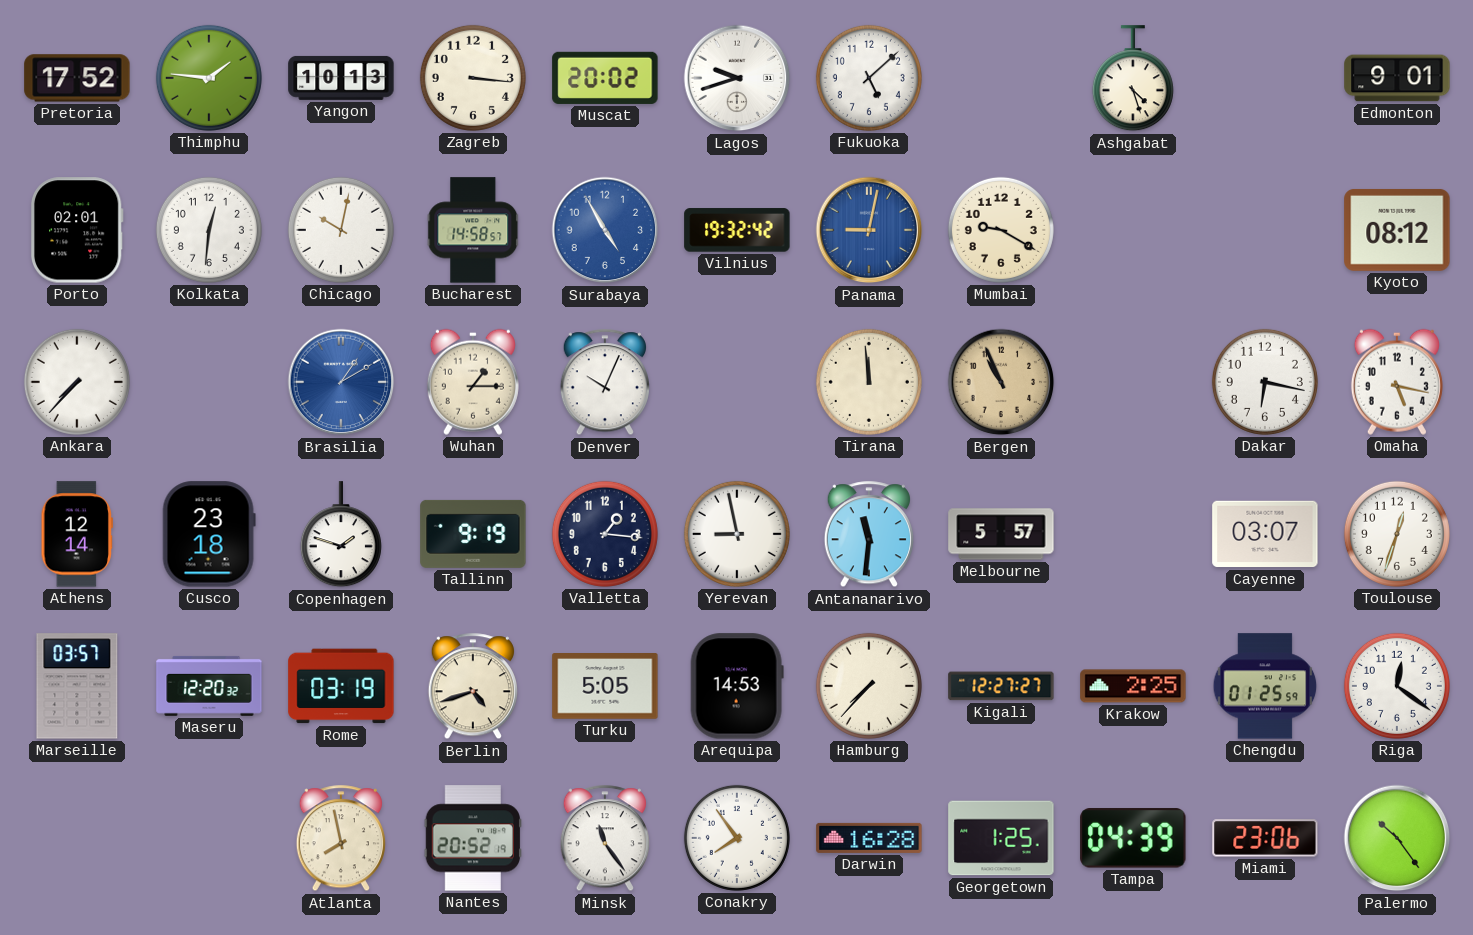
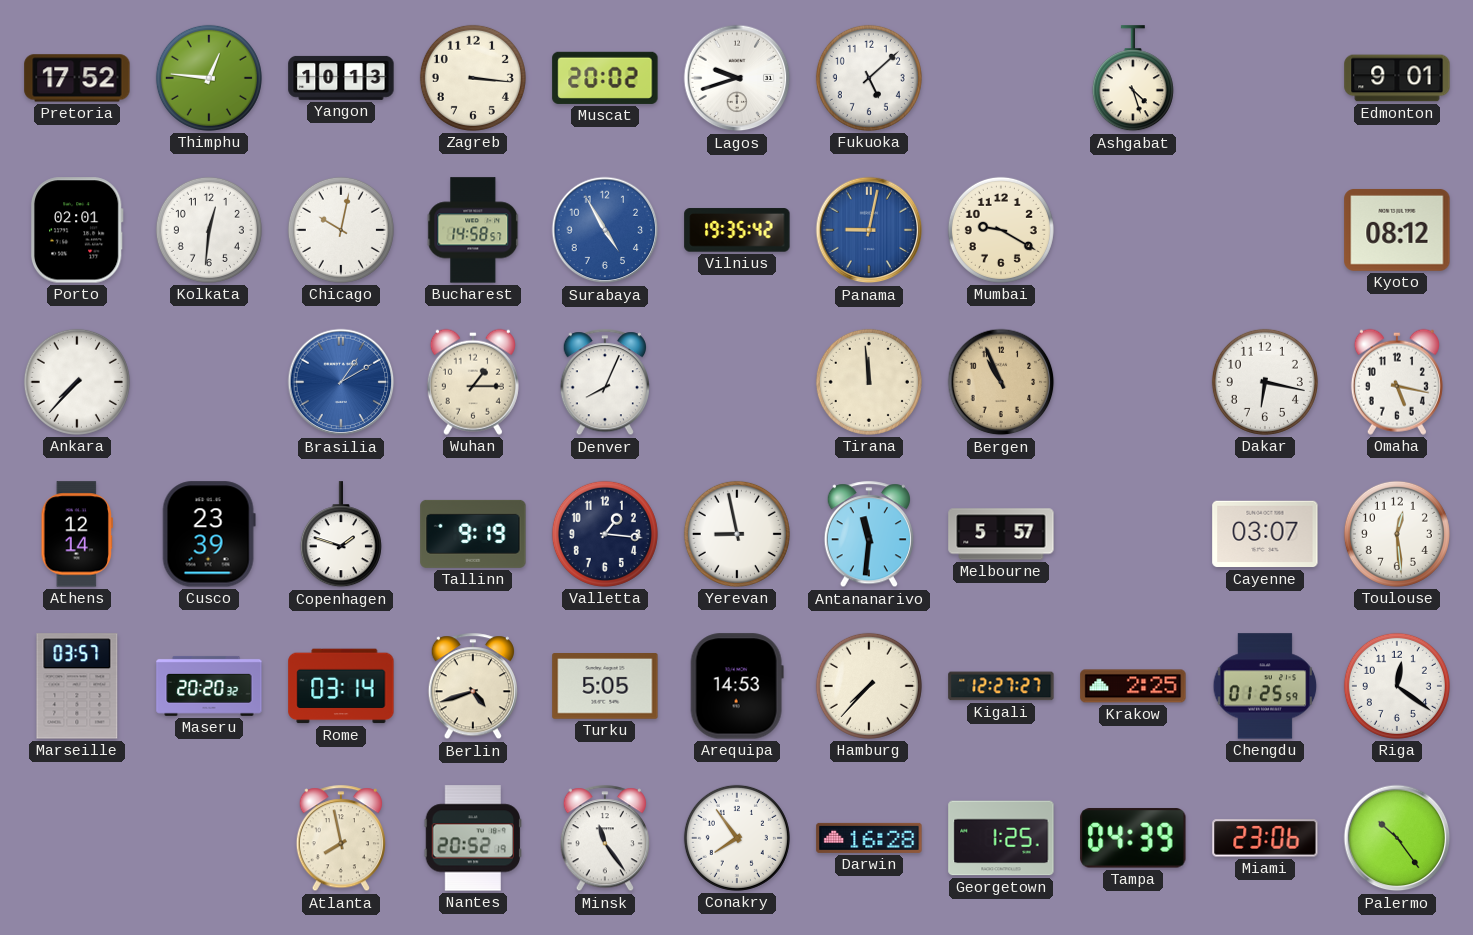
Thimphu: 1:46 -> 12:46
Vilnius: 19:32 -> 19:35
Denver: 10:04 -> 8:04
Cusco: 23:18 -> 23:39
Toulouse: 12:33 -> 12:29
Maseru: 12:20 -> 20:20
Rome: 03:19 -> 03:14
